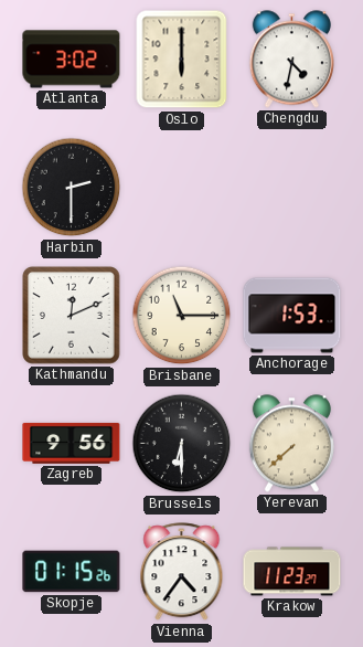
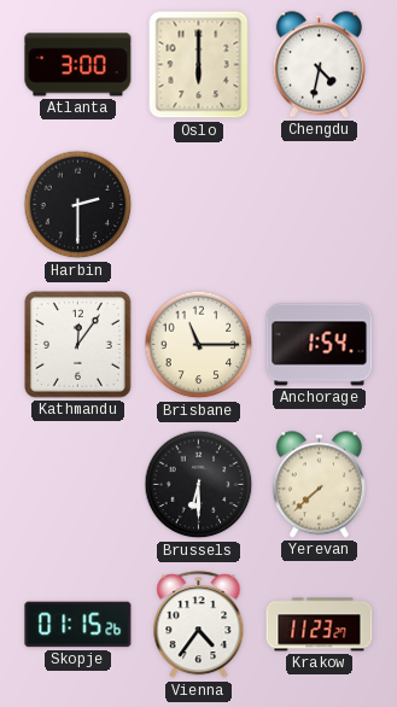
Atlanta: 3:02 -> 3:00
Kathmandu: 12:11 -> 12:06
Anchorage: 1:53 -> 1:54
Zagreb: 9:56 -> none
